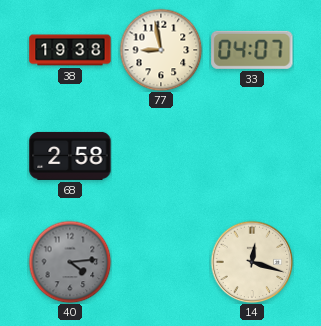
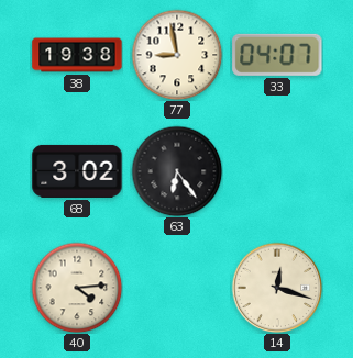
68: 2:58 -> 3:02
63: none -> 6:24
40 dial: grey -> cream
